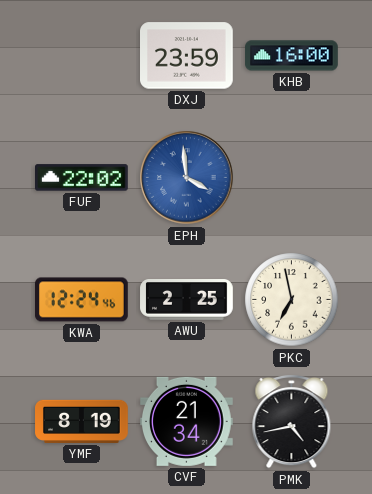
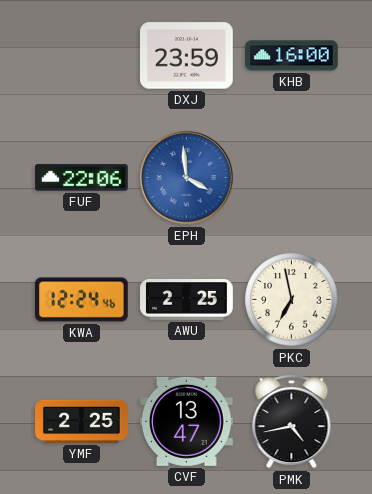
FUF: 22:02 -> 22:06
YMF: 8:19 -> 2:25
CVF: 21:34 -> 13:47
